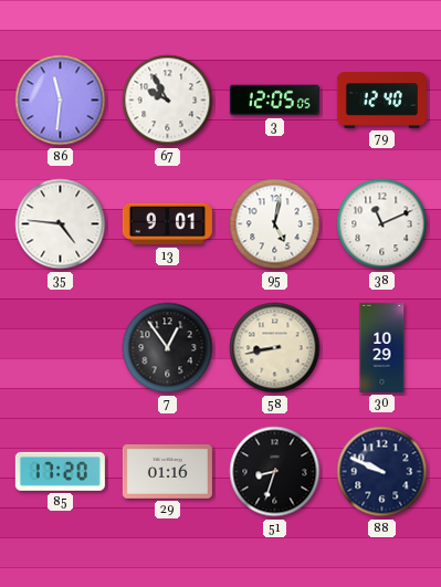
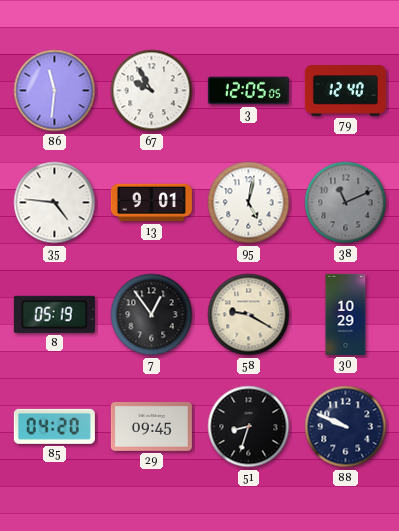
38 dial: white -> grey
8: none -> 05:19
58: 8:43 -> 9:20
85: 17:20 -> 04:20
29: 01:16 -> 09:45
